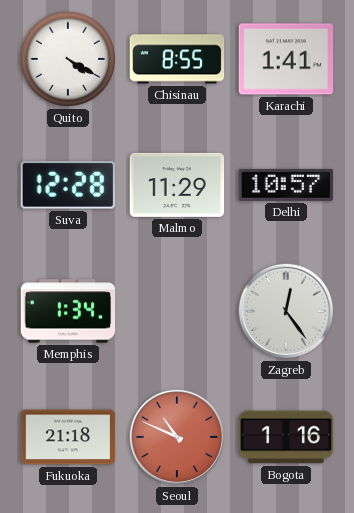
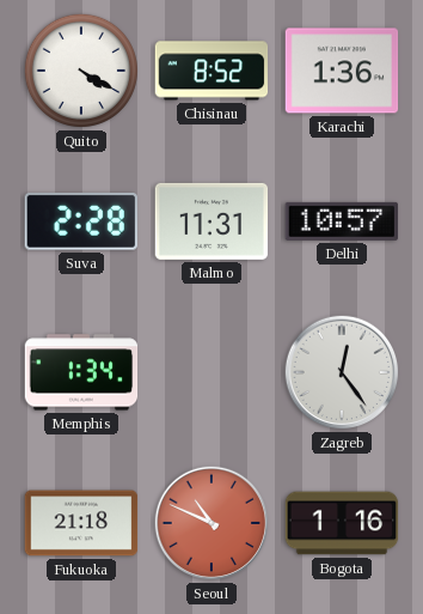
Chisinau: 8:55 -> 8:52
Karachi: 1:41 -> 1:36
Suva: 12:28 -> 2:28
Malmo: 11:29 -> 11:31
